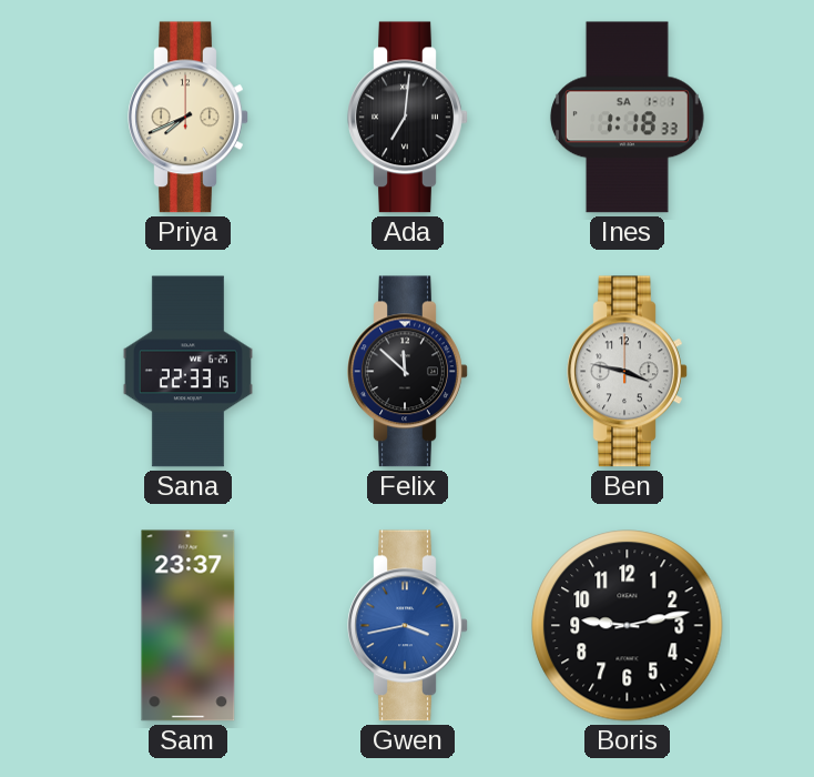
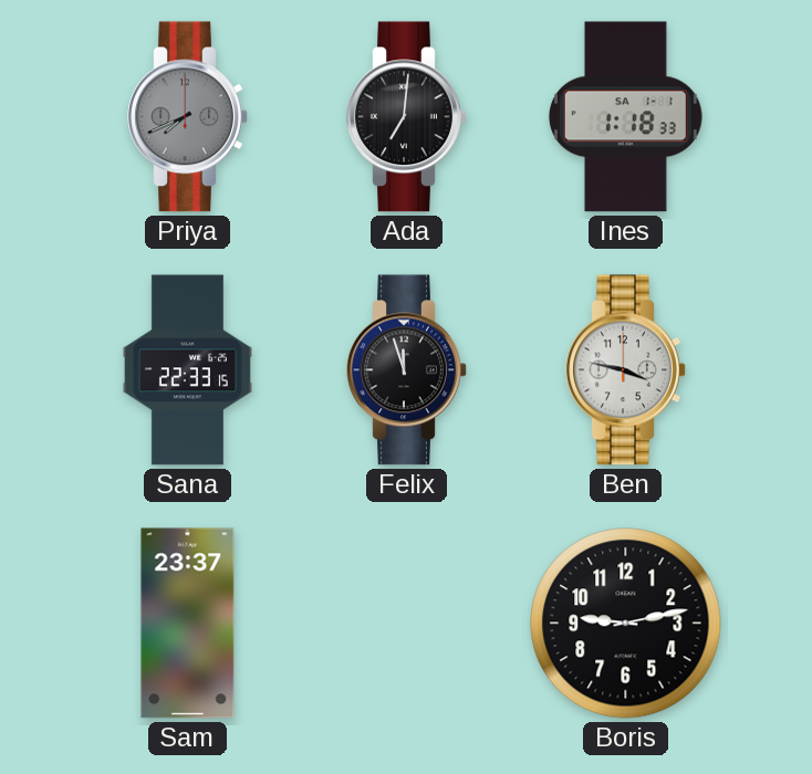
Priya dial: cream -> grey
Felix: 11:52 -> 11:57
Gwen: 3:43 -> none
